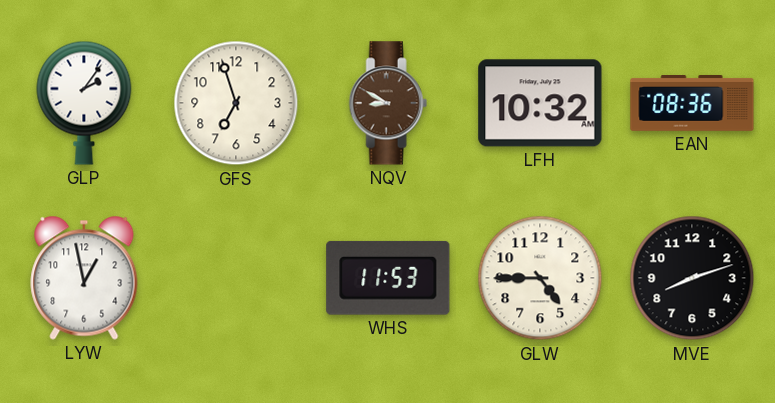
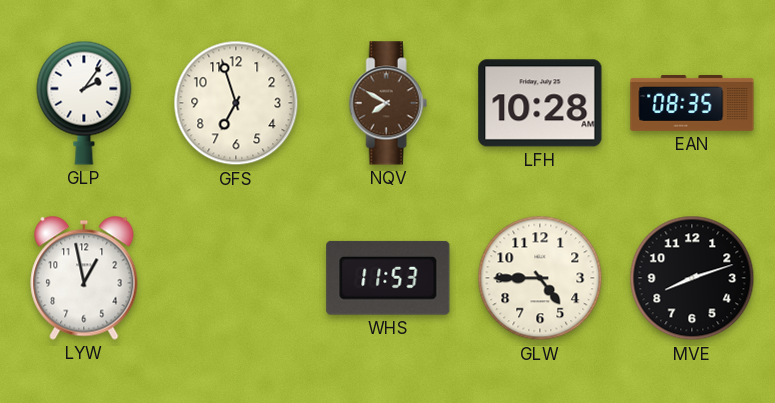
NQV: 8:50 -> 7:50
LFH: 10:32 -> 10:28
EAN: 08:36 -> 08:35
